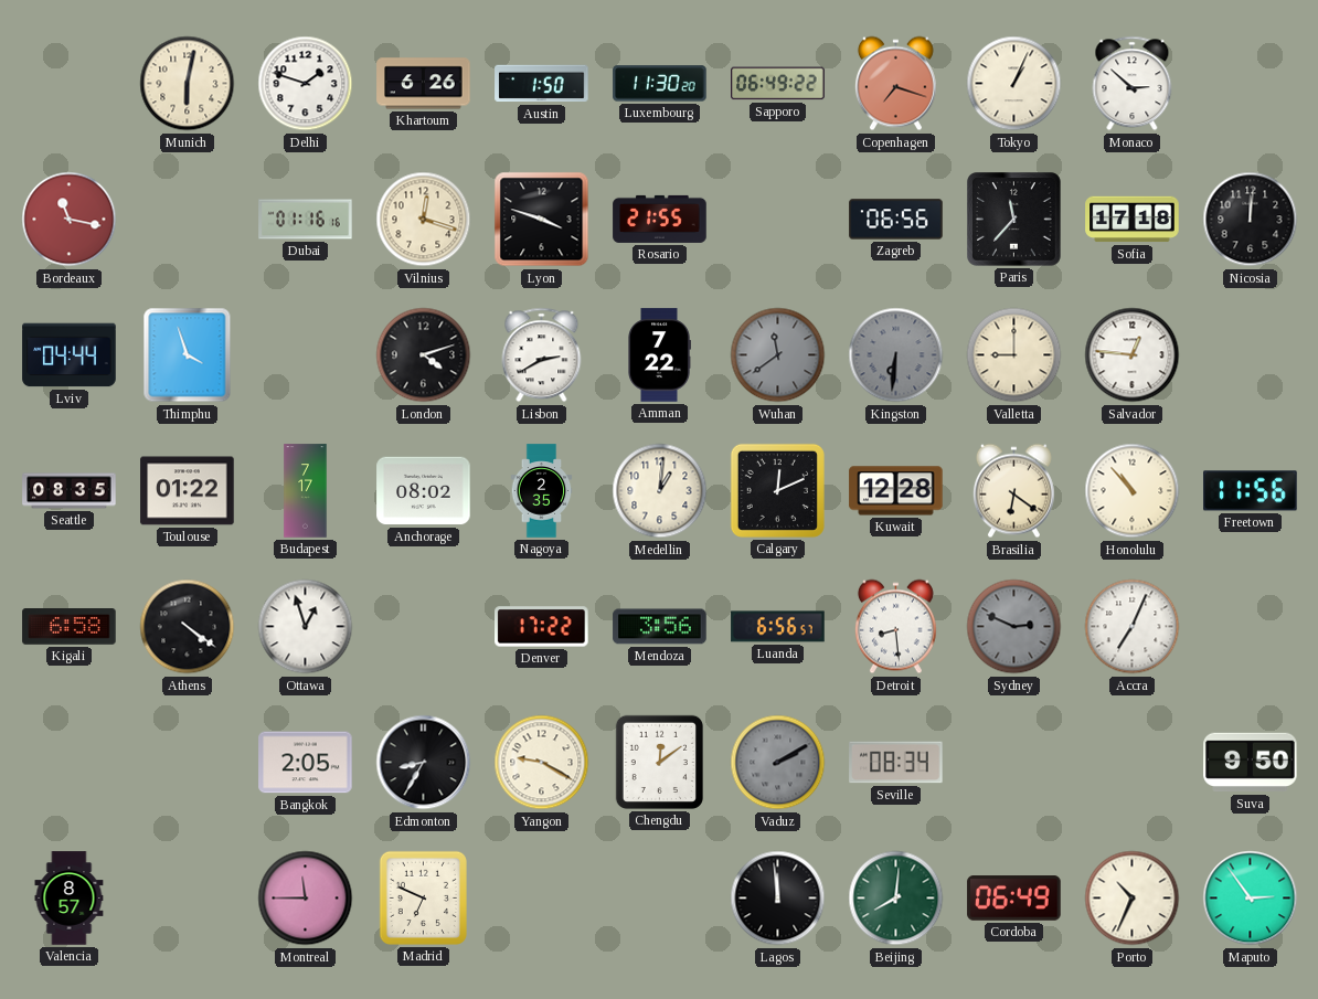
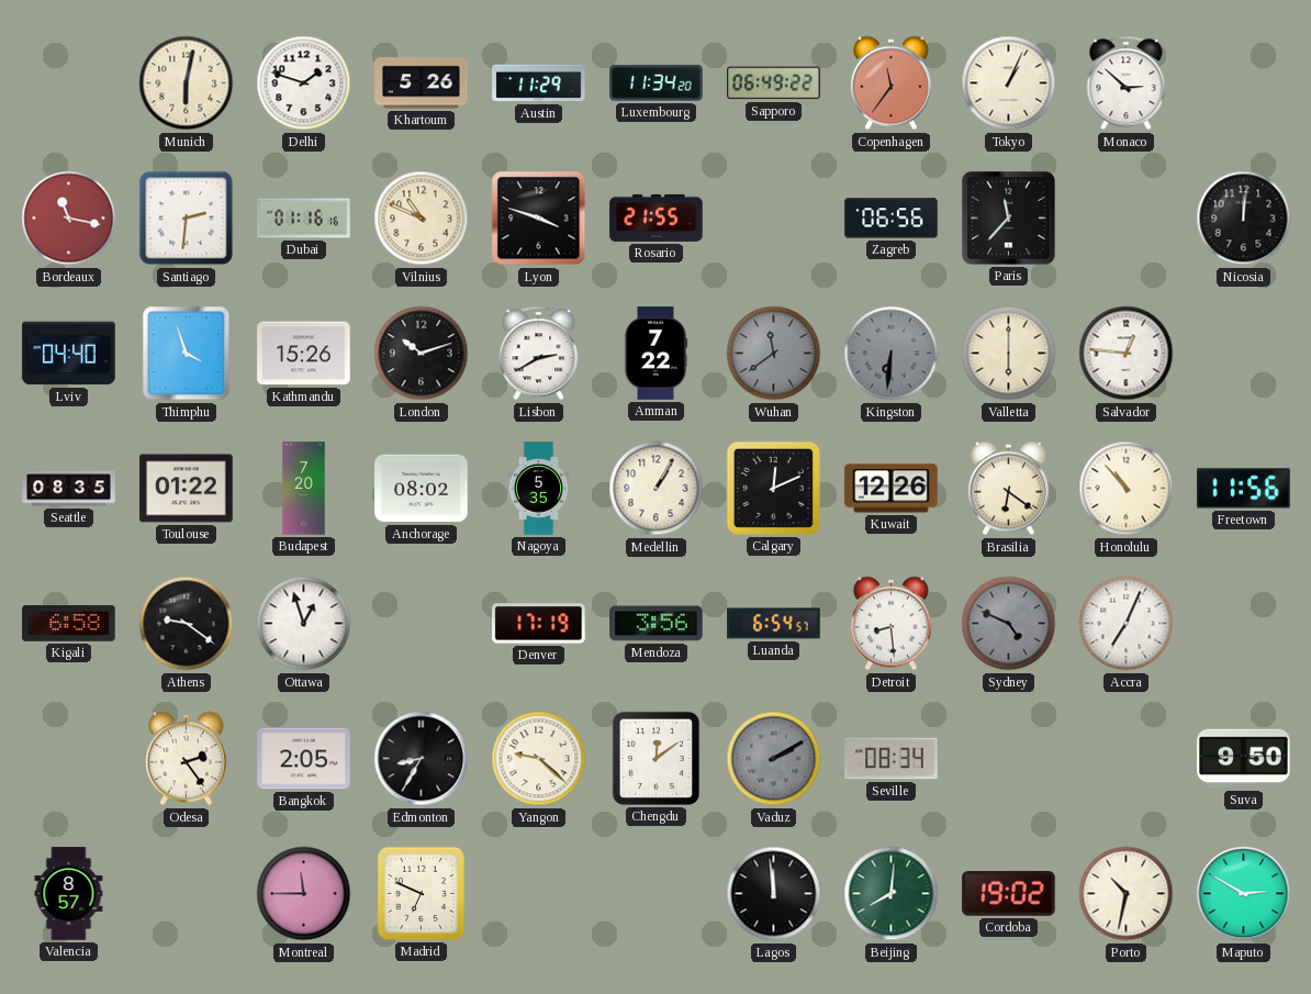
Khartoum: 6:26 -> 5:26
Austin: 1:50 -> 11:29
Luxembourg: 11:30 -> 11:34
Copenhagen: 7:18 -> 11:36
Santiago: none -> 2:31
Vilnius: 12:18 -> 10:49
Sofia: 17:18 -> none
Lviv: 04:44 -> 04:40
Kathmandu: none -> 15:26
London: 4:12 -> 10:12
Valletta: 9:00 -> 6:00
Budapest: 7:17 -> 7:20
Nagoya: 2:35 -> 5:35
Medellin: 1:01 -> 1:05
Kuwait: 12:28 -> 12:26
Athens: 4:21 -> 9:21
Denver: 17:22 -> 17:19
Luanda: 6:56 -> 6:54
Sydney: 2:49 -> 4:49
Odesa: none -> 2:24
Yangon: 9:20 -> 9:22
Cordoba: 06:49 -> 19:02
Porto: 10:34 -> 10:32
Maputo: 2:54 -> 2:50
